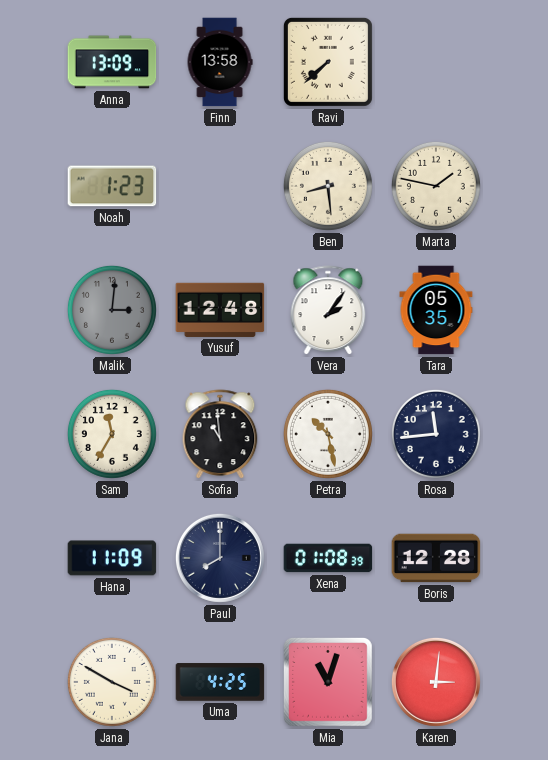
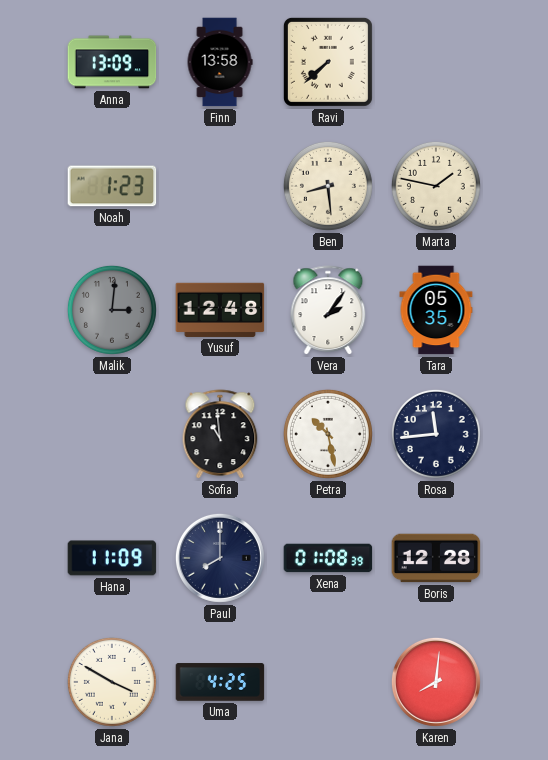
Sam: 11:35 -> none
Mia: 11:03 -> none
Karen: 3:01 -> 8:01
